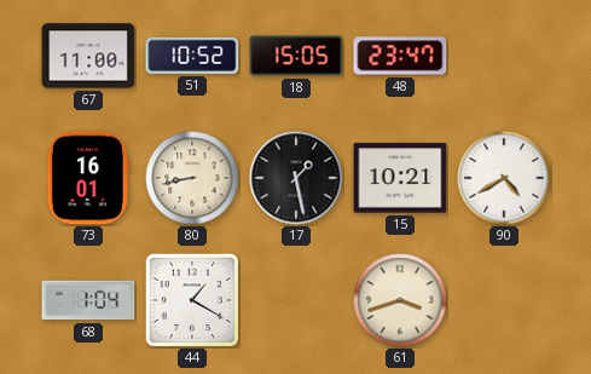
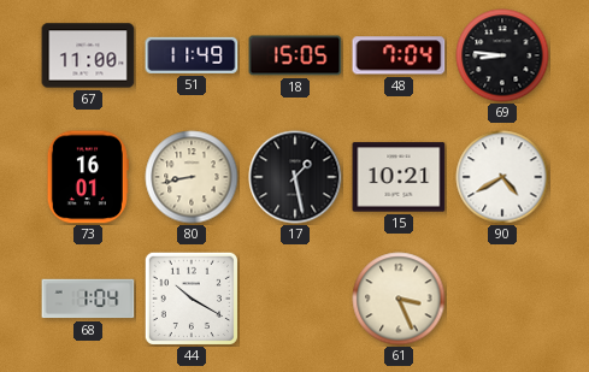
51: 10:52 -> 11:49
48: 23:47 -> 7:04
69: none -> 8:46
44: 1:20 -> 10:20
61: 3:42 -> 3:26
